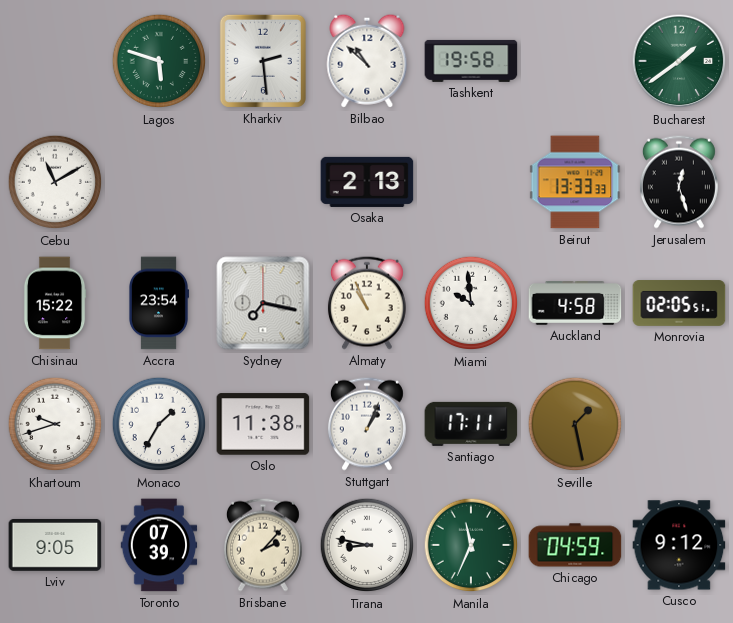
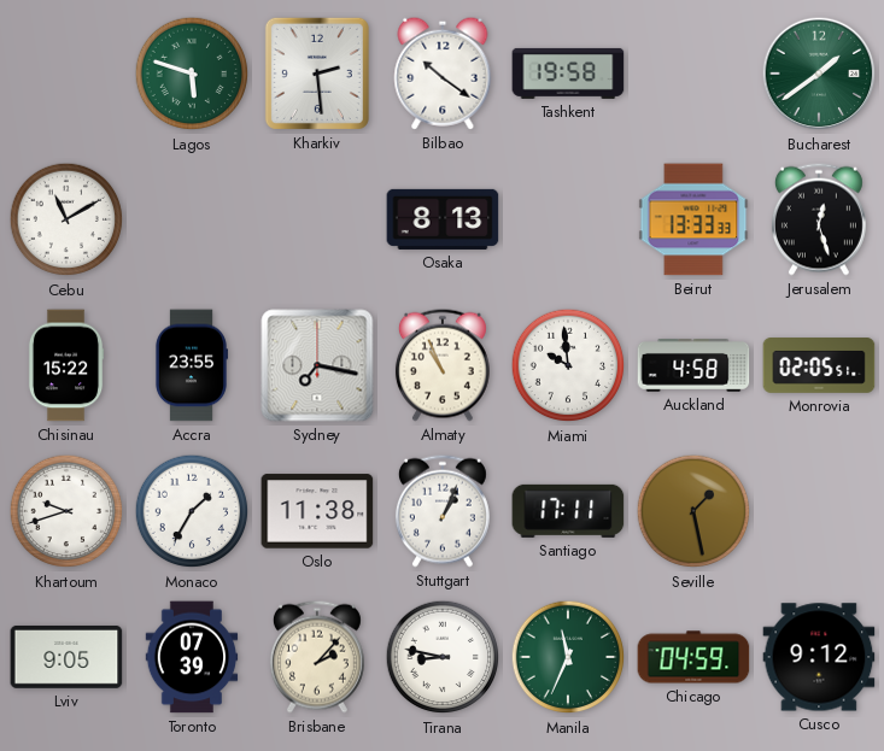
Bilbao: 10:52 -> 10:21
Osaka: 2:13 -> 8:13
Accra: 23:54 -> 23:55
